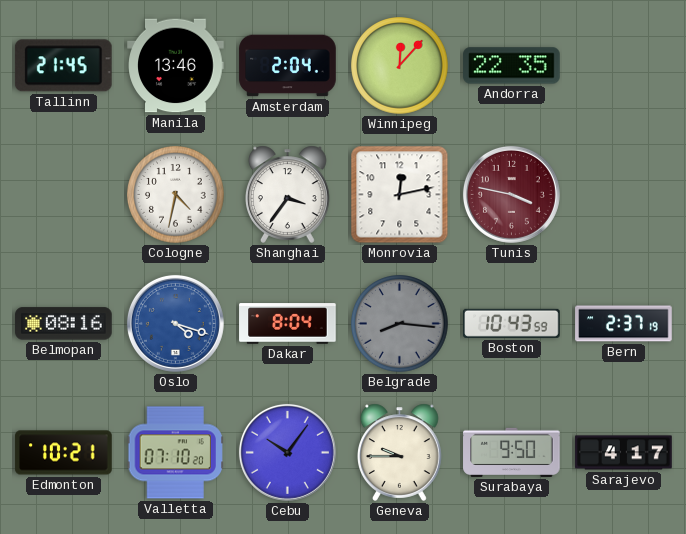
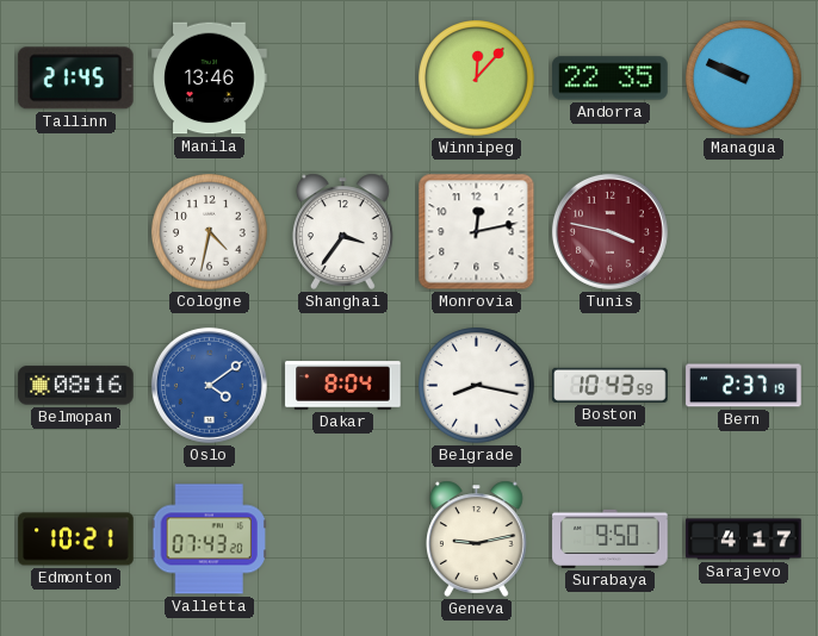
Amsterdam: 2:04 -> none
Managua: none -> 9:49
Oslo: 4:18 -> 4:09
Belgrade: 8:16 -> 8:17
Belgrade dial: grey -> white
Valletta: 07:10 -> 07:43
Cebu: 10:06 -> none
Geneva: 9:45 -> 9:13
